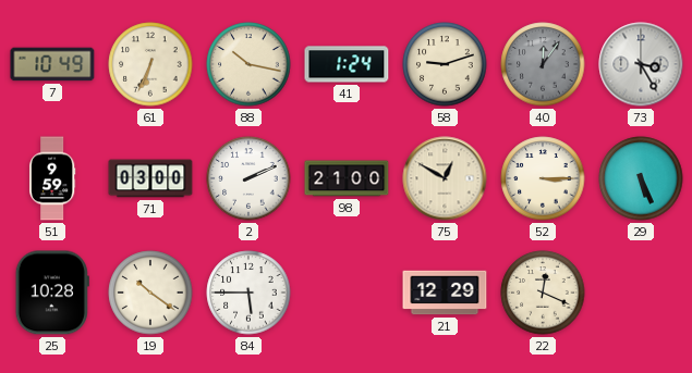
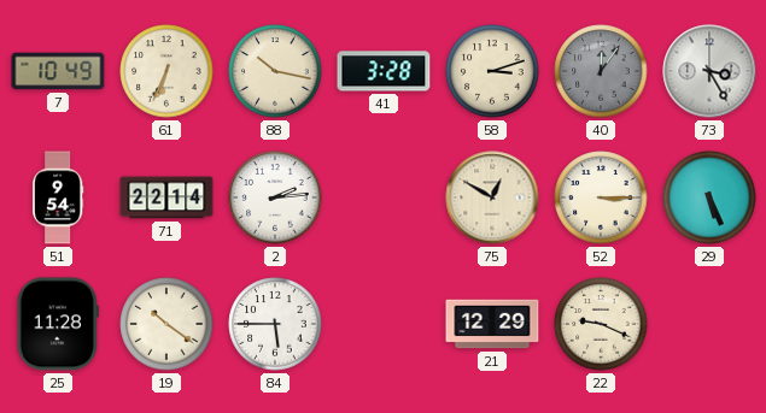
41: 1:24 -> 3:28
58: 9:12 -> 3:12
51: 9:59 -> 9:54
71: 03:00 -> 22:14
2: 2:11 -> 2:14
98: 21:00 -> none
25: 10:28 -> 11:28
22: 12:19 -> 9:19
